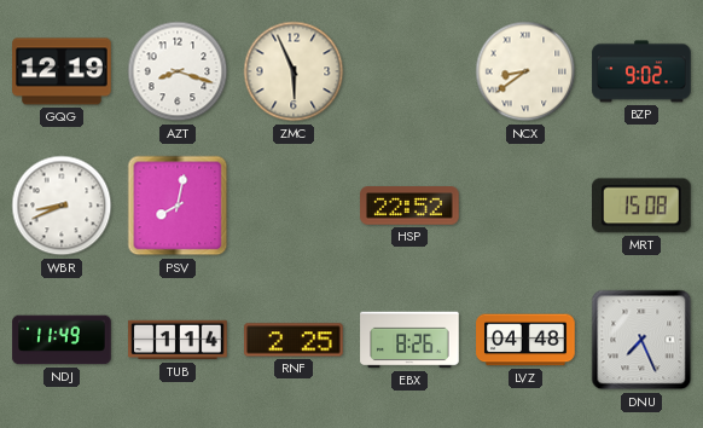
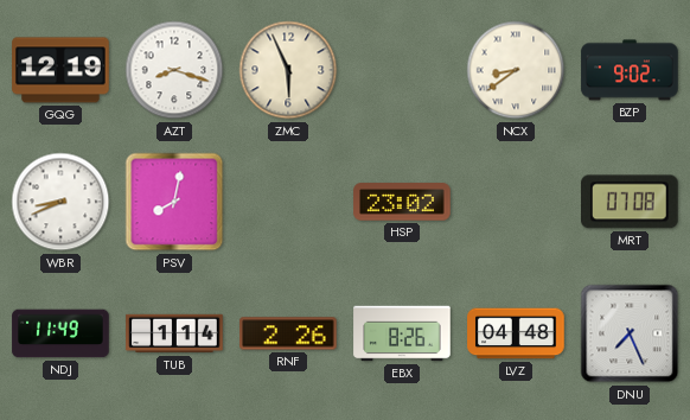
HSP: 22:52 -> 23:02
MRT: 15:08 -> 07:08
RNF: 2:25 -> 2:26
